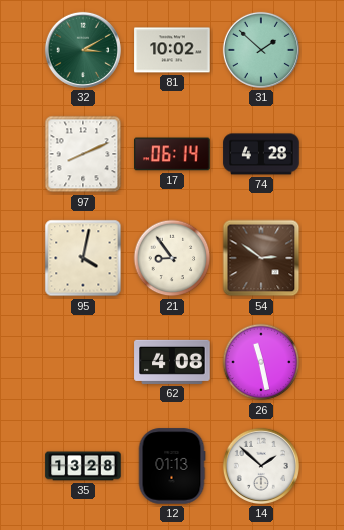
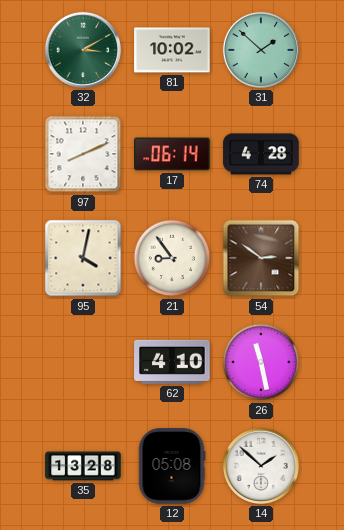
62: 4:08 -> 4:10
12: 01:13 -> 05:08
